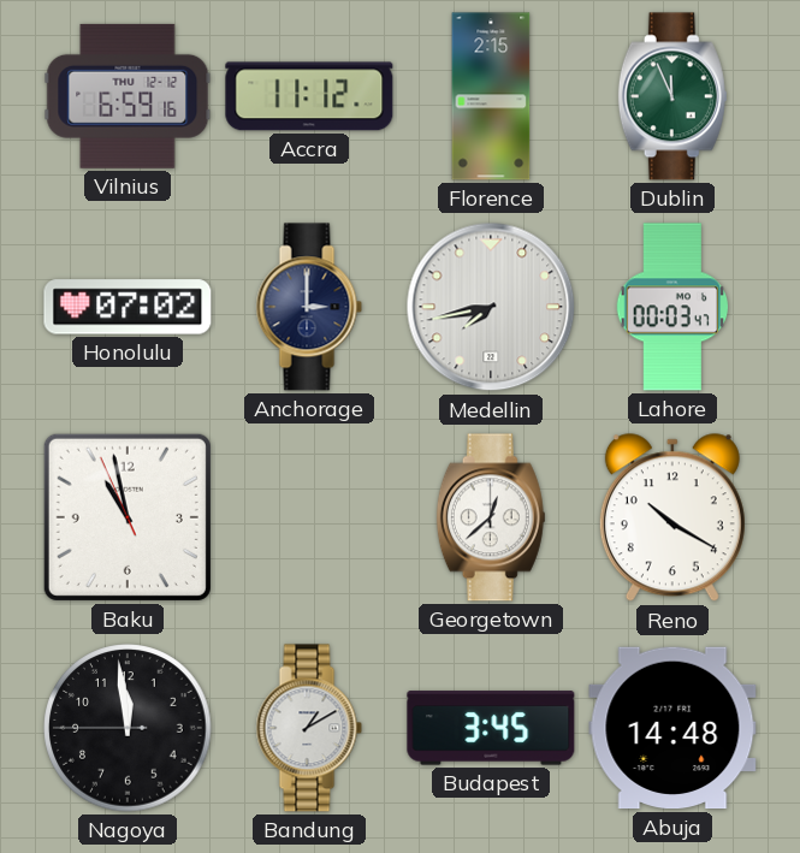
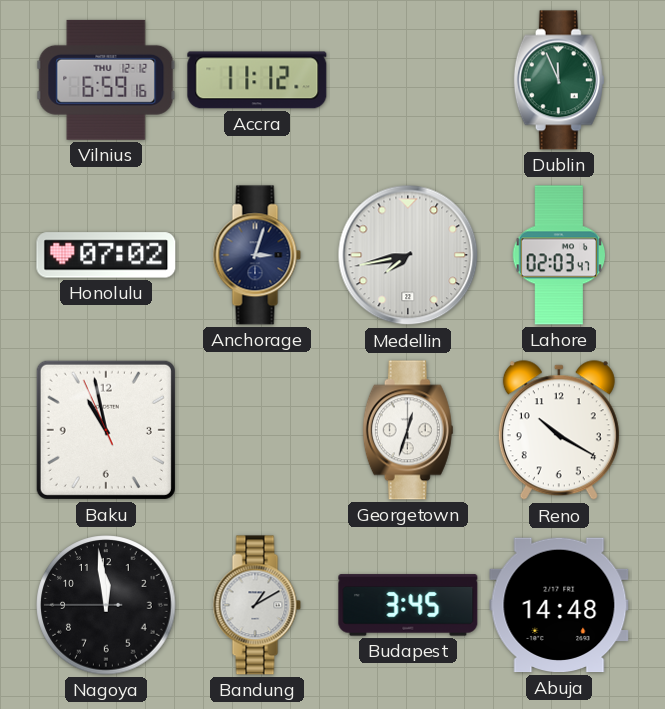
Florence: 2:15 -> none
Anchorage: 3:00 -> 3:03
Lahore: 00:03 -> 02:03
Georgetown: 12:38 -> 12:33
